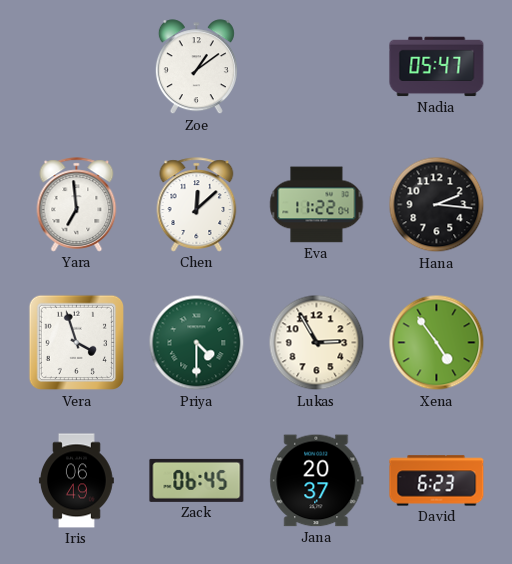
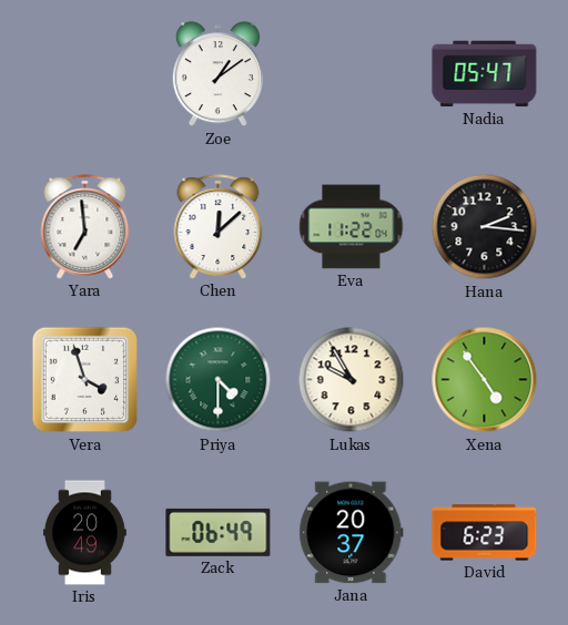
Lukas: 2:55 -> 9:55
Iris: 06:49 -> 20:49
Zack: 06:45 -> 06:49
